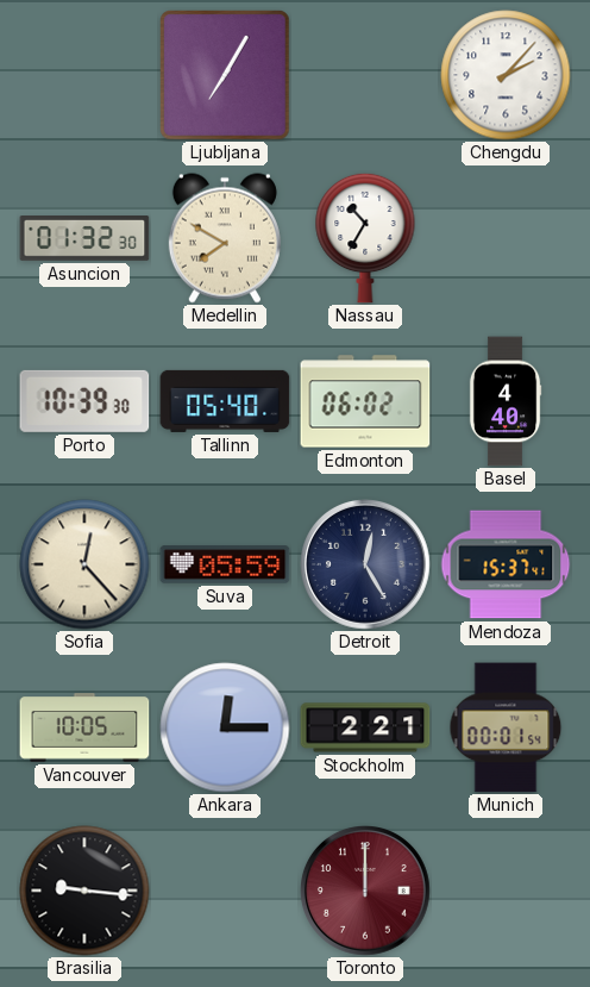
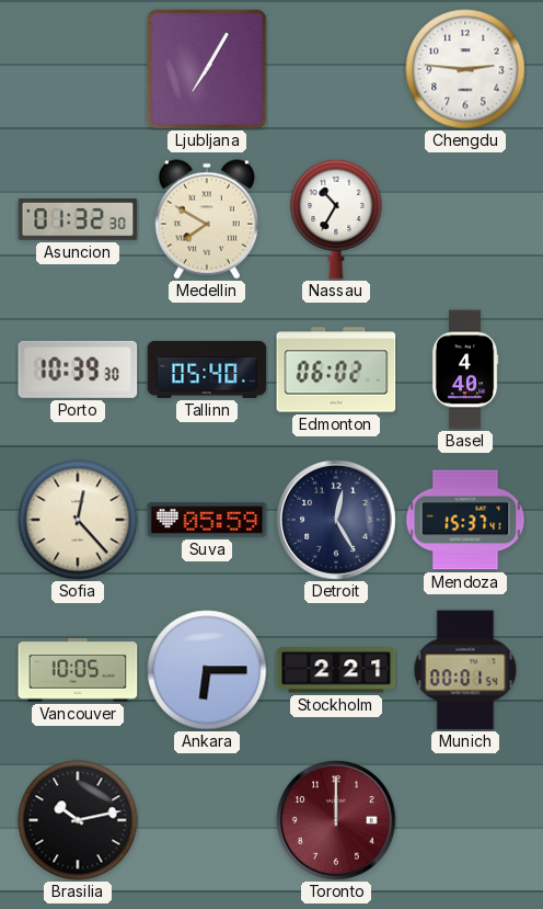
Chengdu: 2:07 -> 2:46
Ankara: 12:15 -> 6:15
Brasilia: 9:16 -> 10:13
